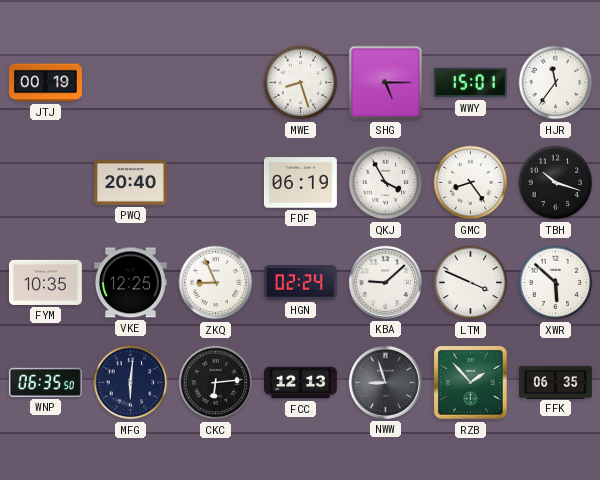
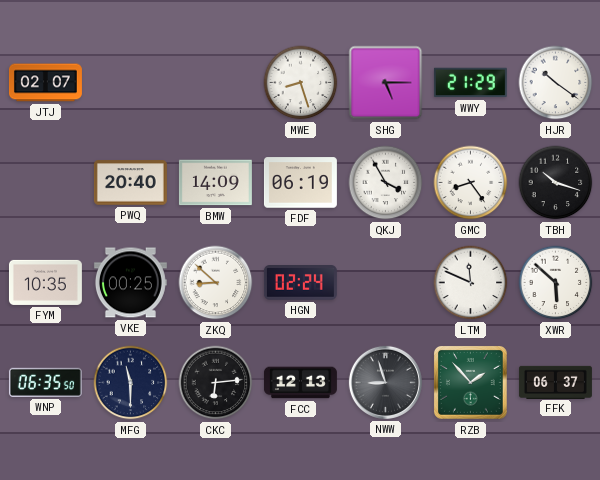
JTJ: 00:19 -> 02:07
WWY: 15:01 -> 21:29
HJR: 11:36 -> 10:21
BMW: none -> 14:09
VKE: 12:25 -> 00:25
ZKQ: 8:56 -> 8:52
KBA: 9:08 -> none
LTM: 3:49 -> 11:49
MFG: 6:01 -> 11:30
FFK: 06:35 -> 06:37
